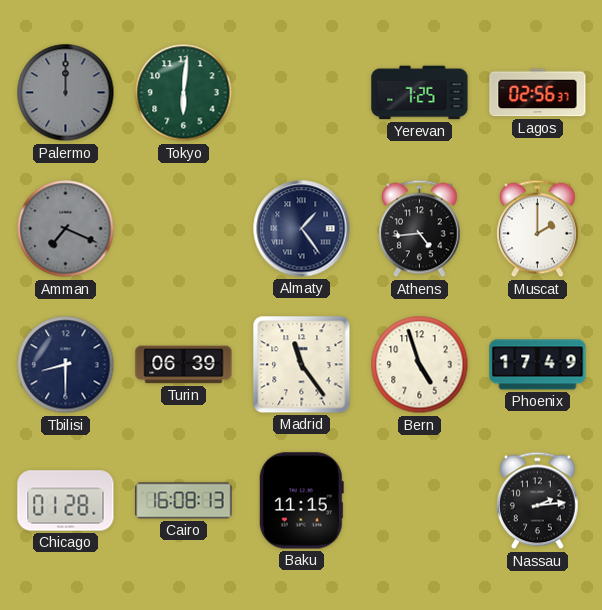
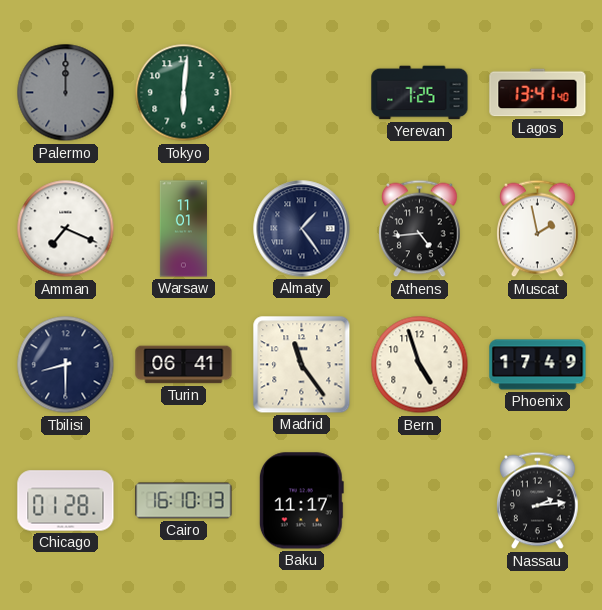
Lagos: 02:56 -> 13:41
Amman dial: grey -> white
Warsaw: none -> 11:01
Muscat: 2:00 -> 1:58
Turin: 06:39 -> 06:41
Cairo: 16:08 -> 16:10
Baku: 11:15 -> 11:17
